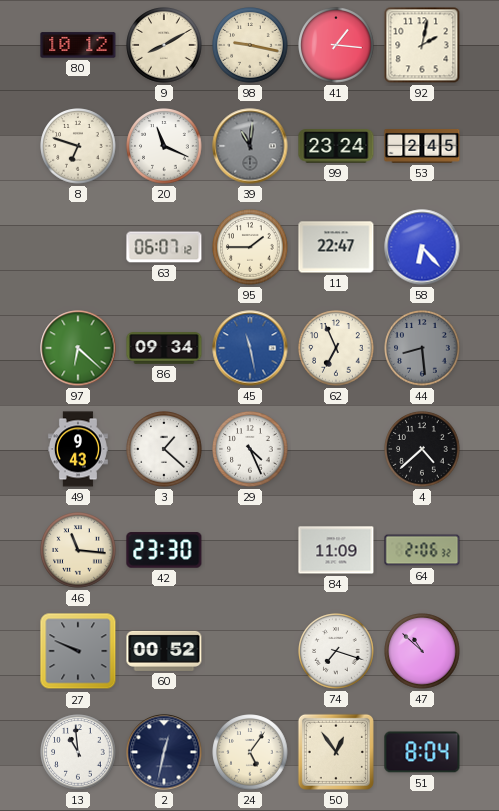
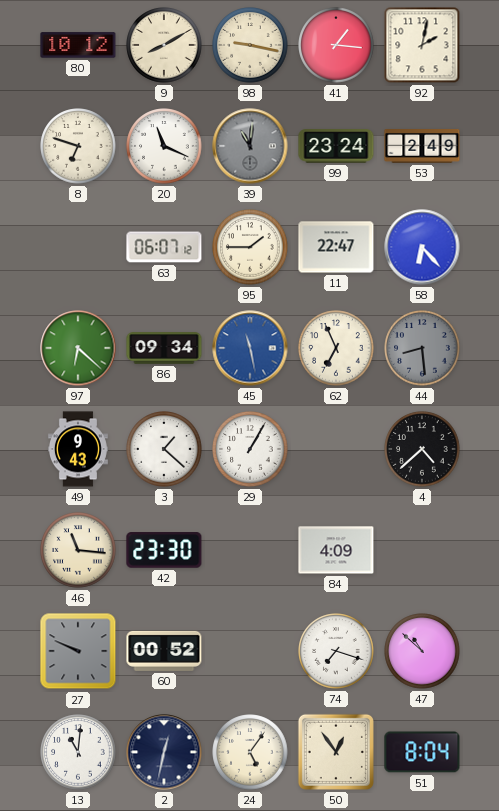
53: 2:45 -> 2:49
29: 4:26 -> 1:05
84: 11:09 -> 4:09
64: 2:06 -> none
13: 10:59 -> 11:01
